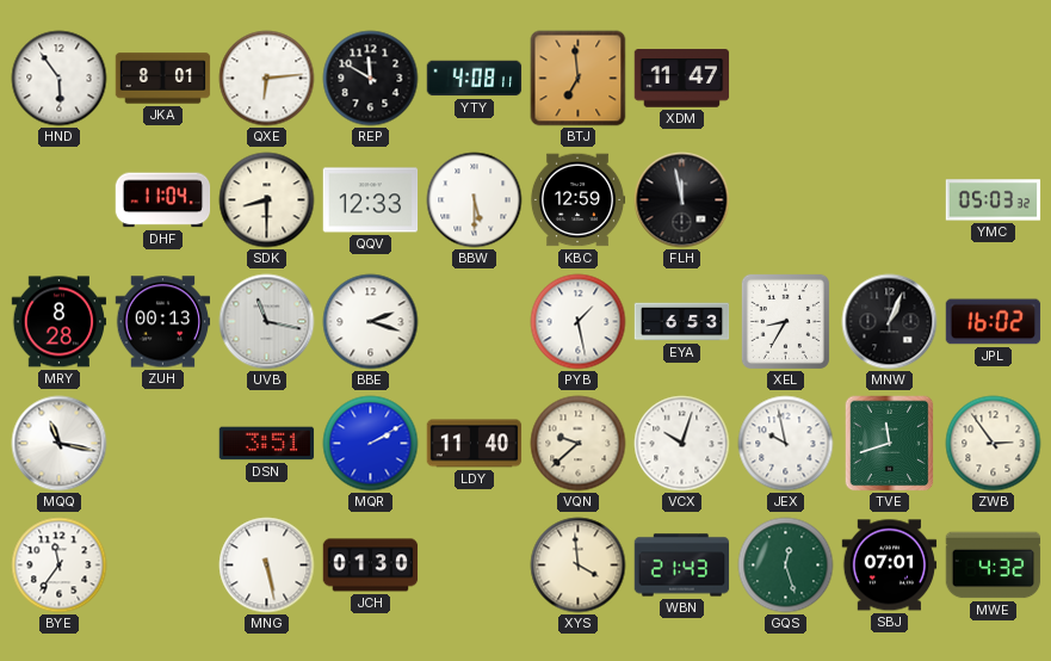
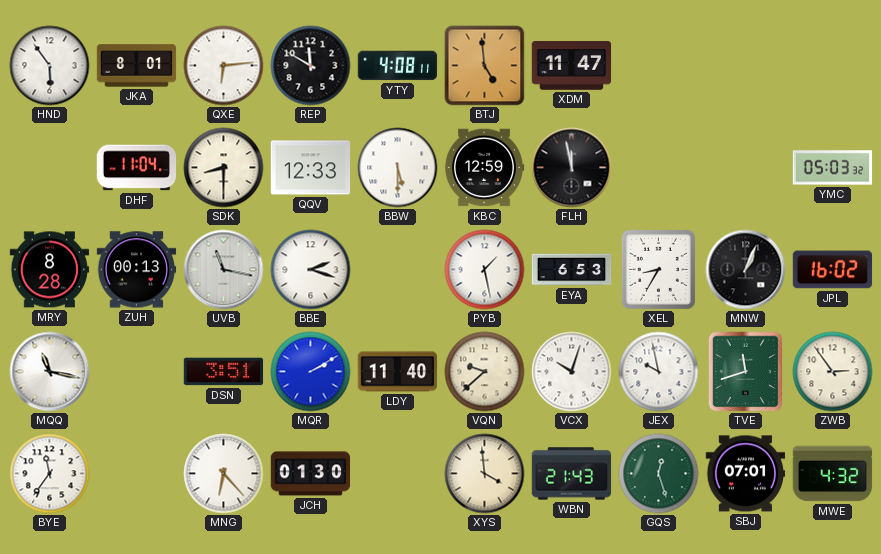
BTJ: 6:59 -> 4:59
MNG: 5:28 -> 6:23
